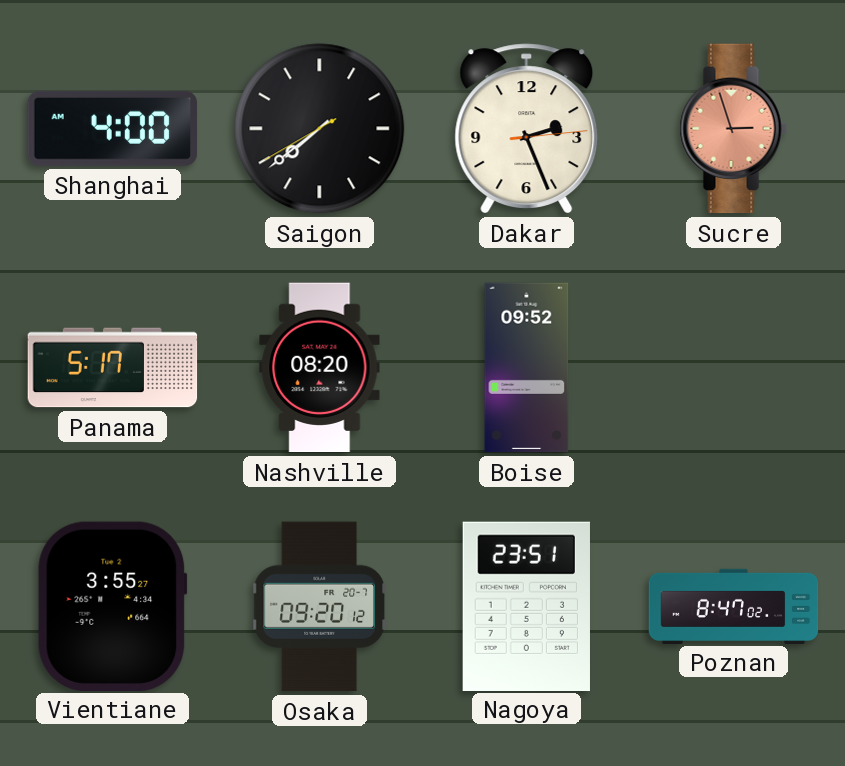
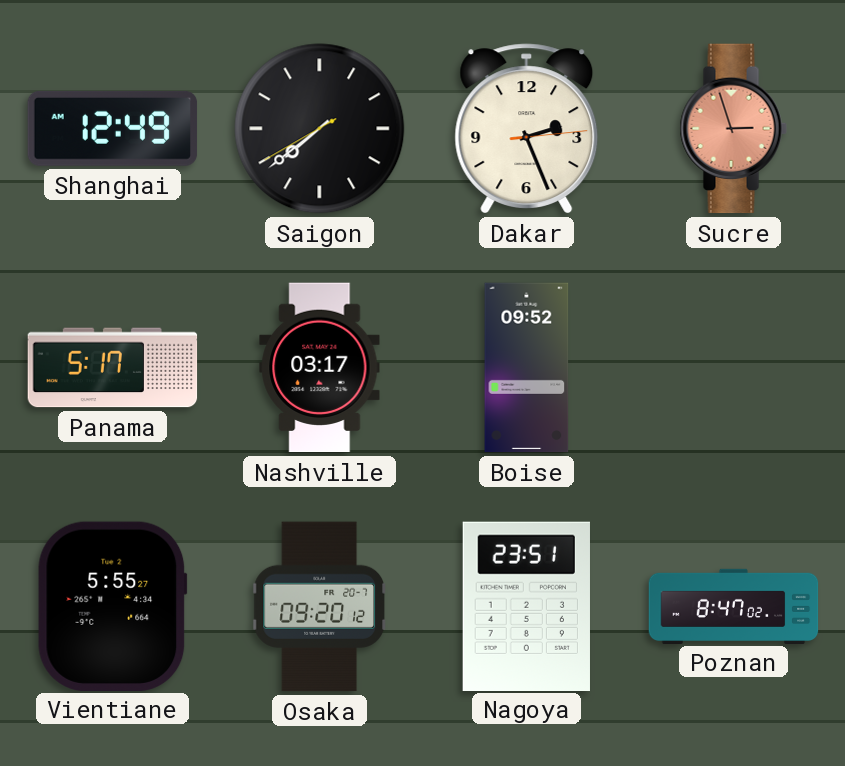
Shanghai: 4:00 -> 12:49
Nashville: 08:20 -> 03:17
Vientiane: 3:55 -> 5:55
